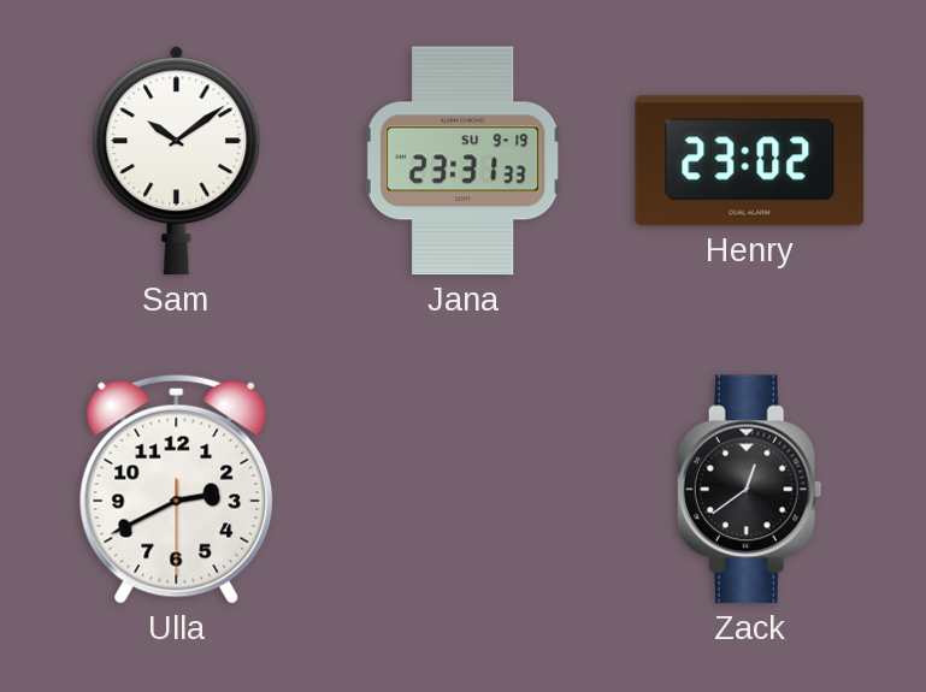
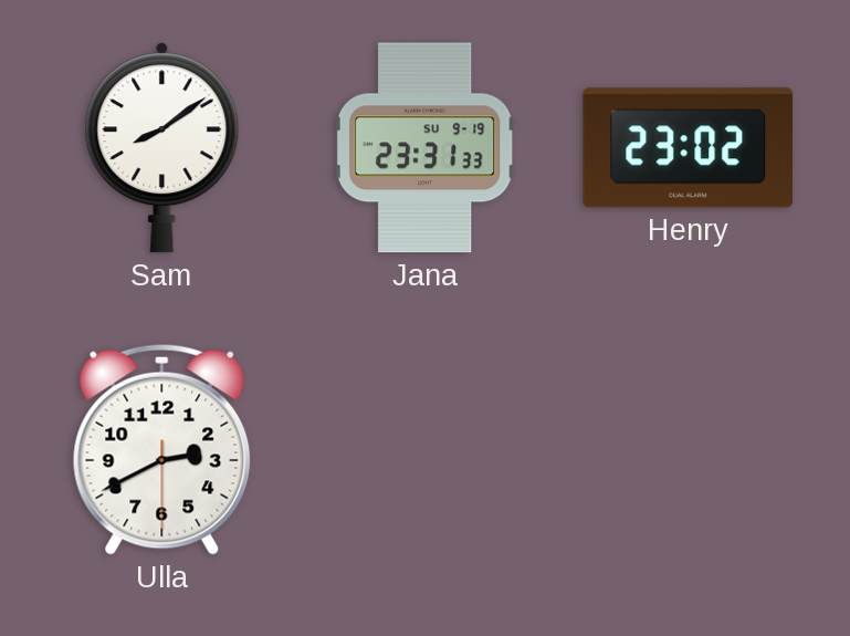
Sam: 10:09 -> 8:09
Zack: 12:39 -> none
